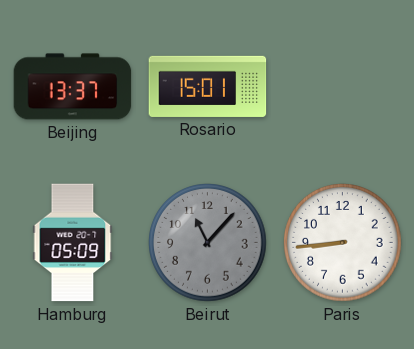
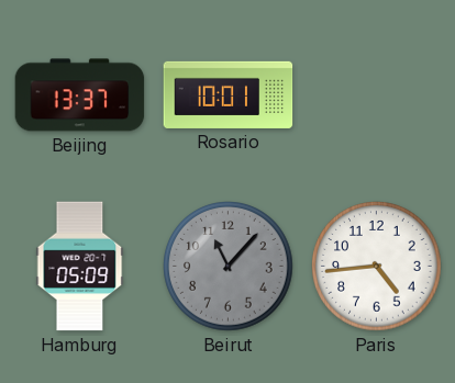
Rosario: 15:01 -> 10:01
Paris: 8:44 -> 4:44
